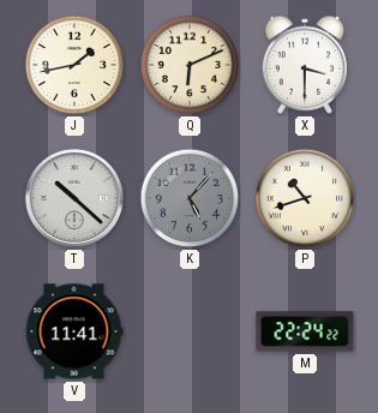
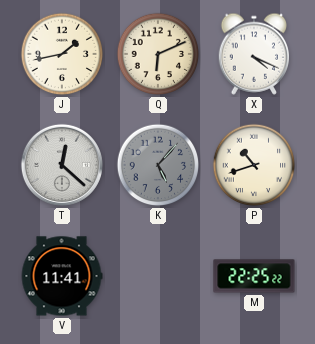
X: 3:30 -> 4:19
T: 10:22 -> 12:22
M: 22:24 -> 22:25
